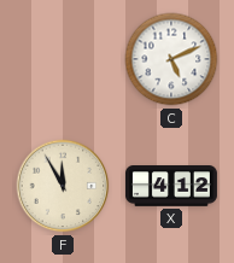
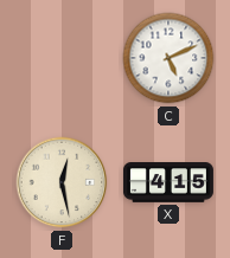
F: 11:55 -> 12:28
X: 4:12 -> 4:15
